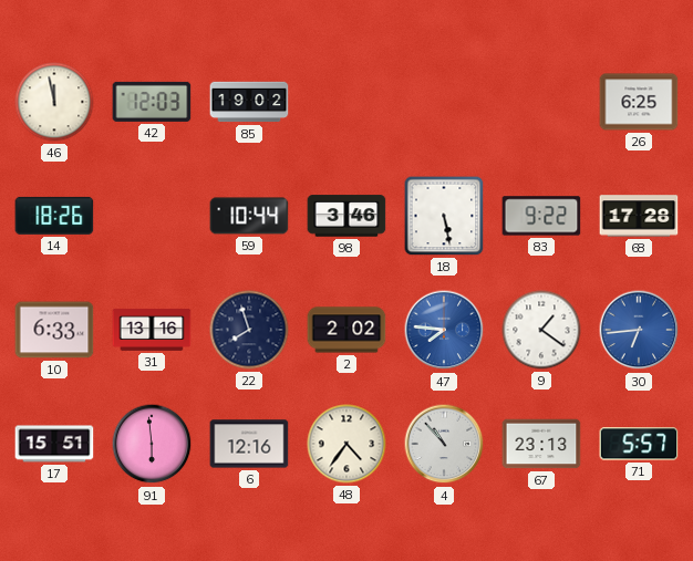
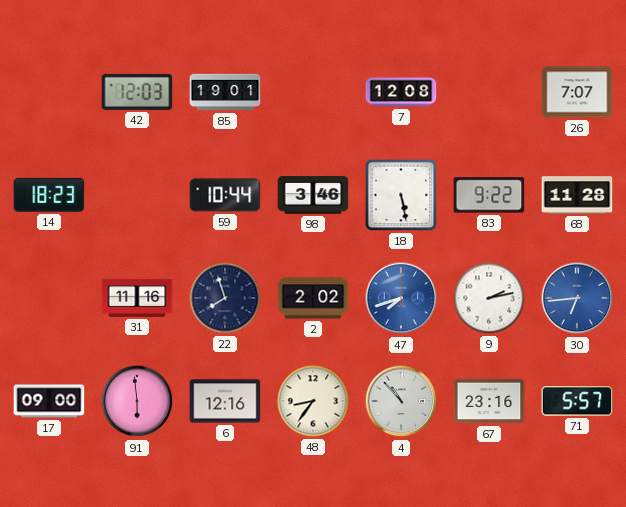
46: 11:58 -> none
85: 19:02 -> 19:01
7: none -> 12:08
26: 6:25 -> 7:07
14: 18:26 -> 18:23
68: 17:28 -> 11:28
10: 6:33 -> none
31: 13:16 -> 11:16
47: 7:46 -> 7:42
9: 1:21 -> 2:13
17: 15:51 -> 09:00
48: 4:36 -> 8:36
67: 23:13 -> 23:16
